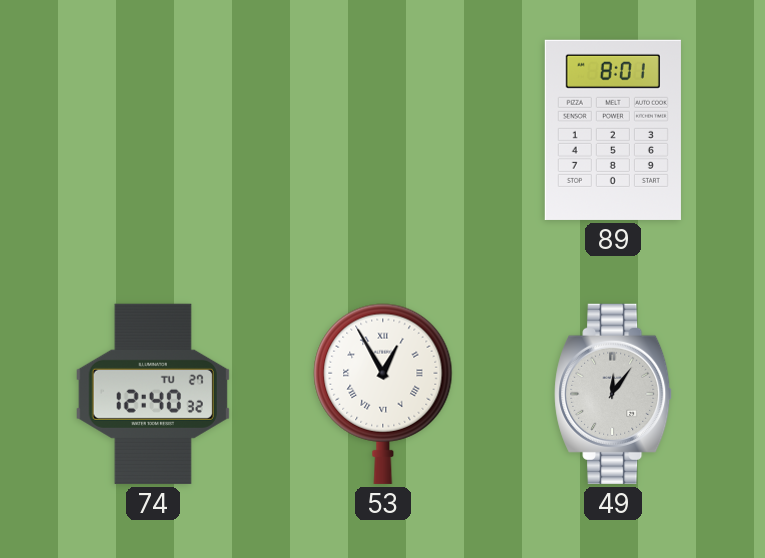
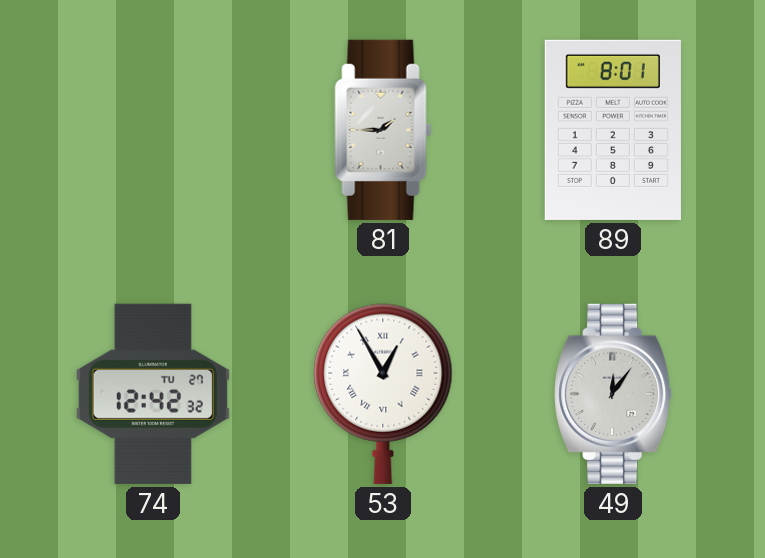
81: none -> 1:45
74: 12:40 -> 12:42
